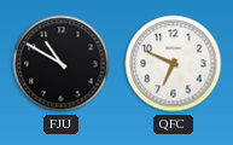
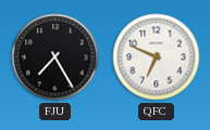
FJU: 10:50 -> 7:25
